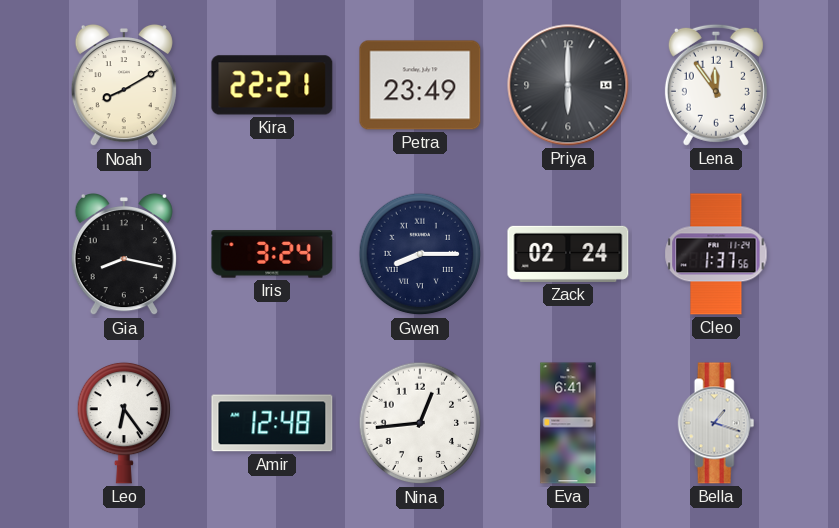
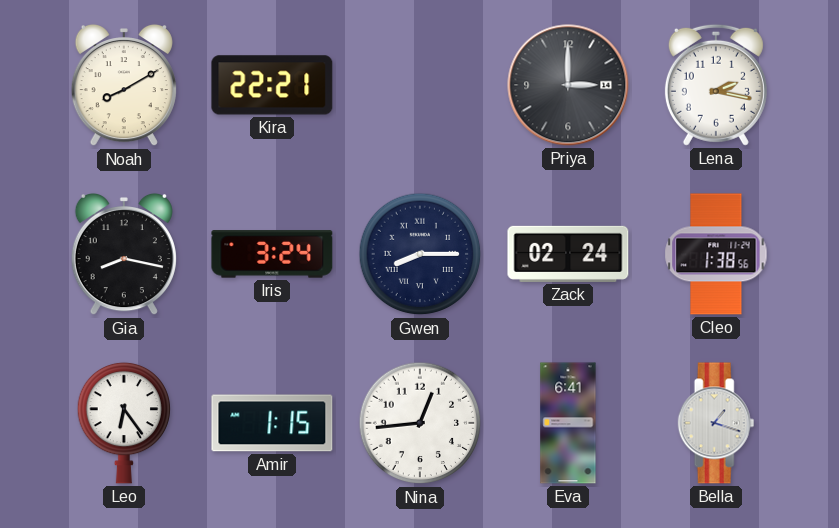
Petra: 23:49 -> none
Priya: 6:00 -> 3:00
Lena: 11:54 -> 2:17
Cleo: 1:37 -> 1:38
Amir: 12:48 -> 1:15
